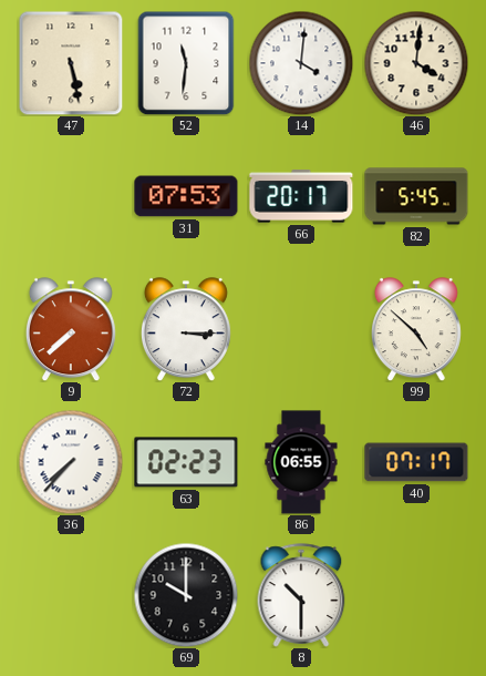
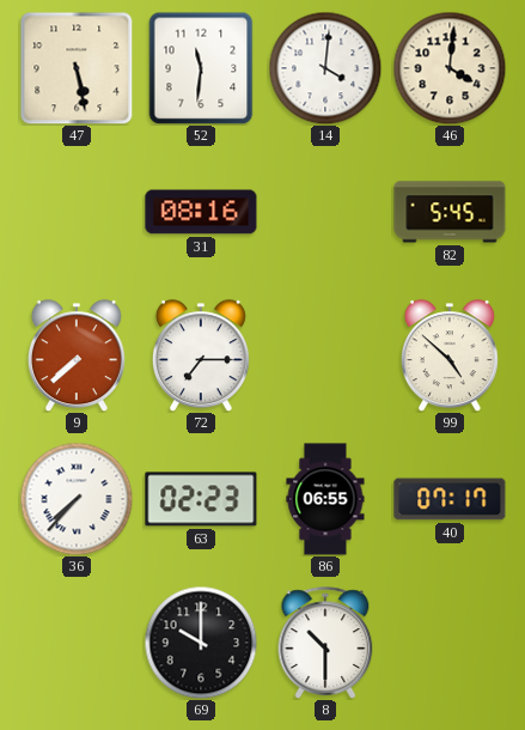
31: 07:53 -> 08:16
66: 20:17 -> none
72: 3:15 -> 7:15
